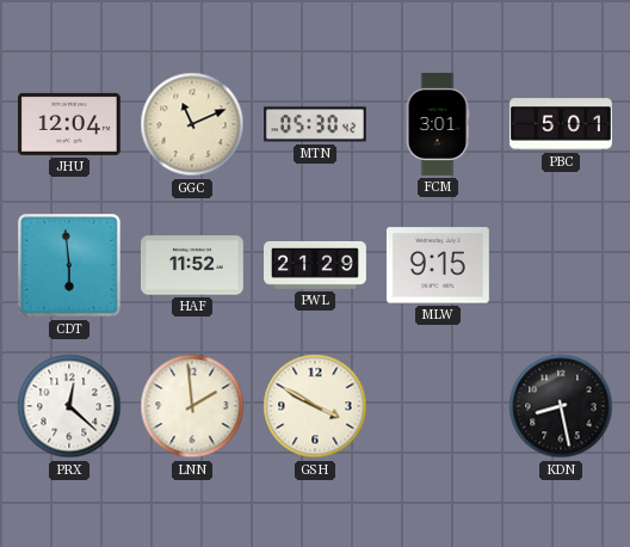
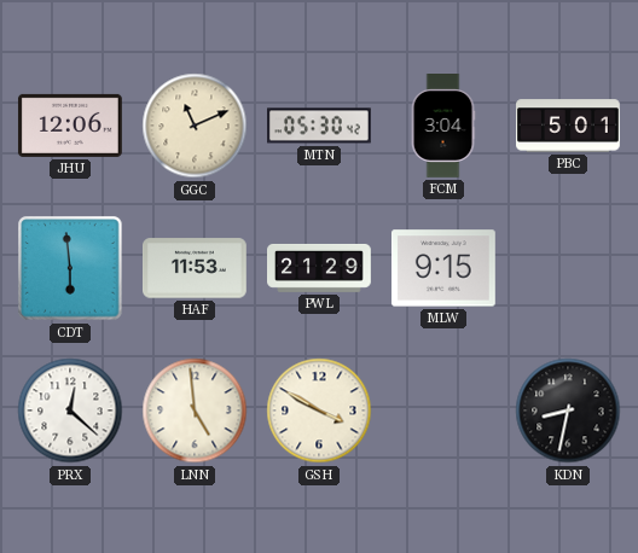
JHU: 12:04 -> 12:06
FCM: 3:01 -> 3:04
HAF: 11:52 -> 11:53
LNN: 1:59 -> 4:59
KDN: 8:28 -> 8:32
